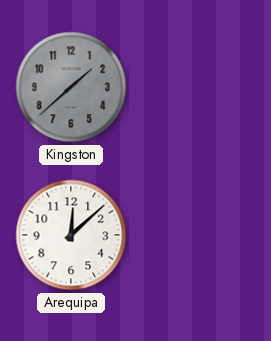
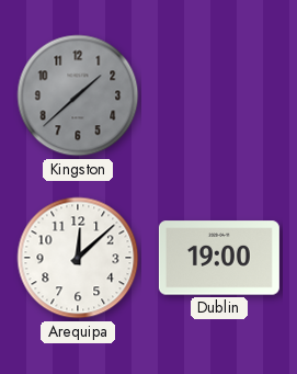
Dublin: none -> 19:00
